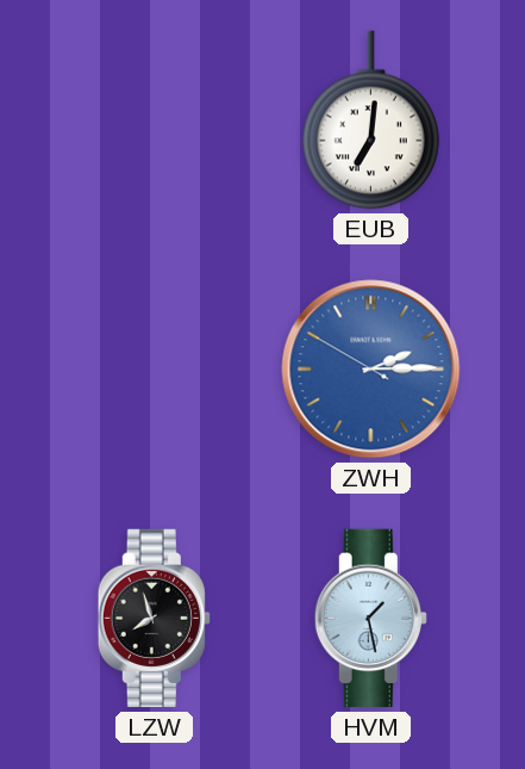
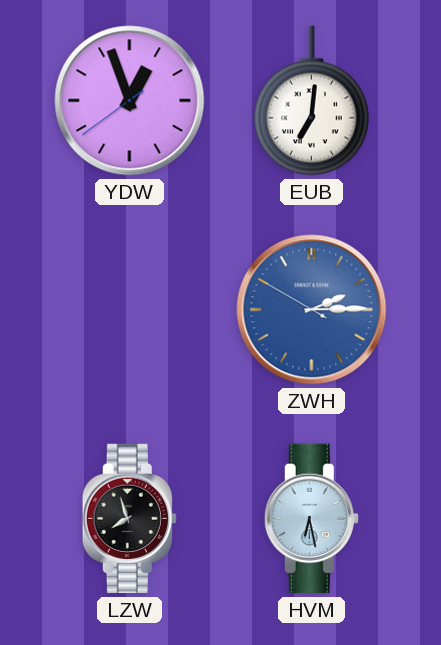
YDW: none -> 12:56
HVM: 1:28 -> 6:28
